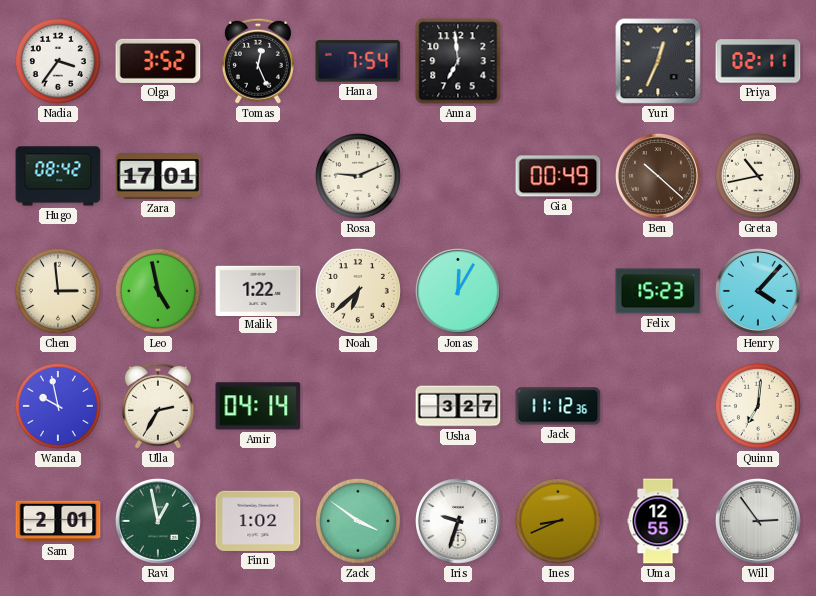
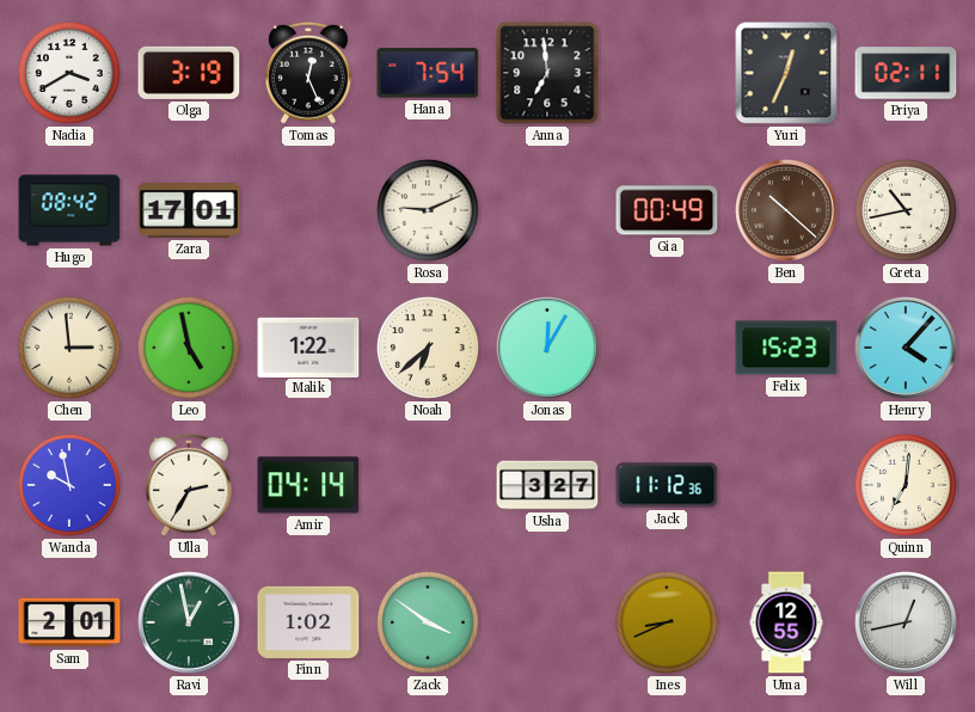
Nadia: 3:36 -> 3:40
Olga: 3:52 -> 3:19
Iris: 9:33 -> none
Will: 2:54 -> 12:43
